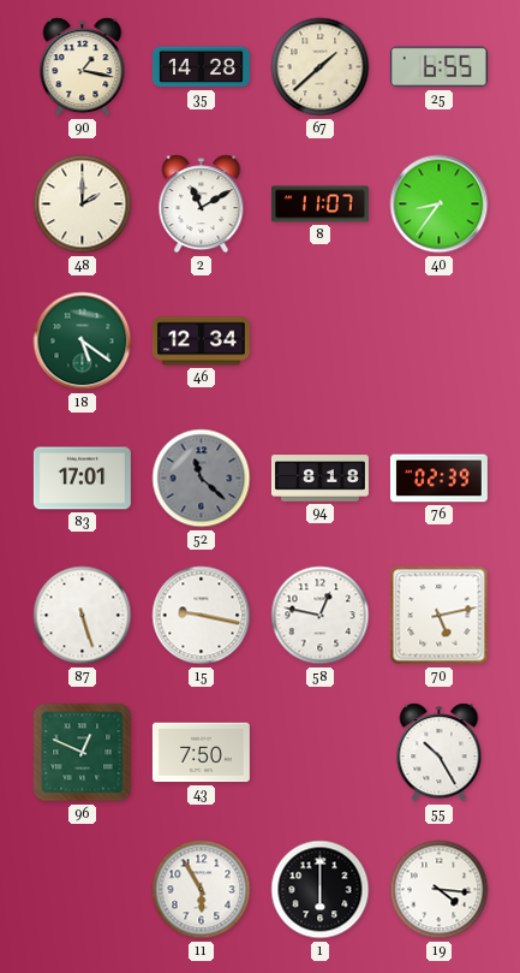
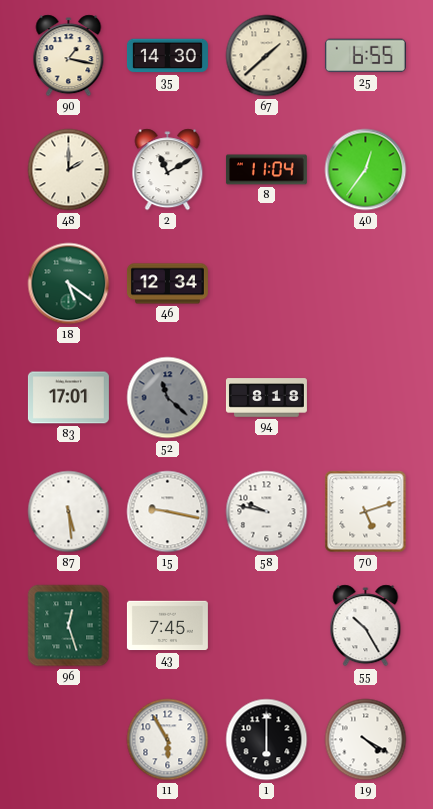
35: 14:28 -> 14:30
8: 11:07 -> 11:04
40: 8:36 -> 12:36
76: 02:39 -> none
87: 5:27 -> 5:29
58: 12:47 -> 9:47
70: 5:13 -> 5:12
96: 12:49 -> 12:27
43: 7:50 -> 7:45
19: 4:16 -> 4:20
